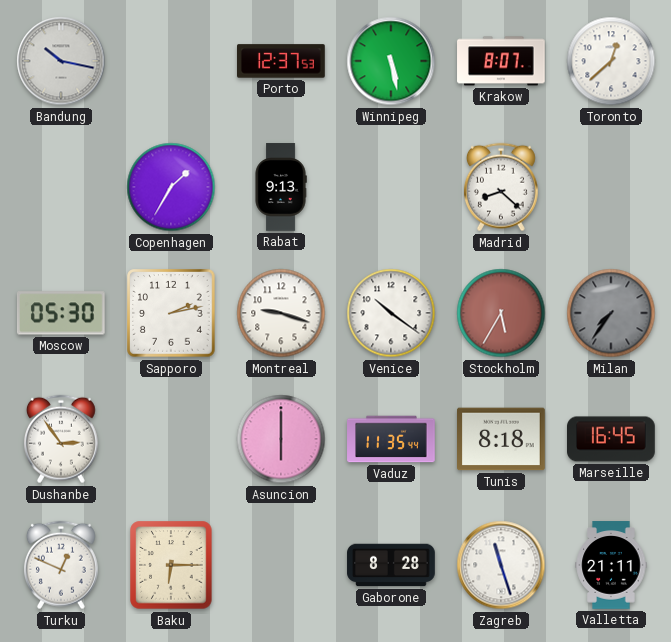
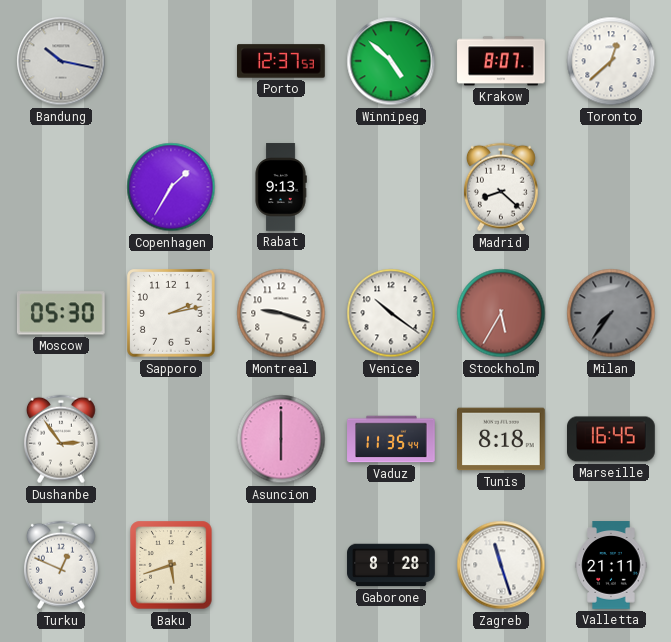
Winnipeg: 5:28 -> 4:52
Baku: 6:15 -> 5:42
